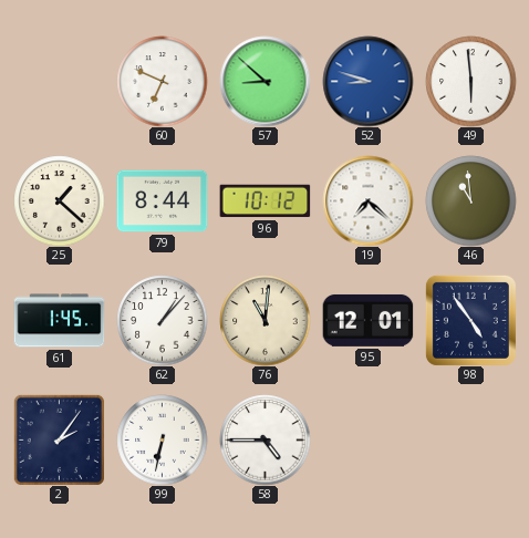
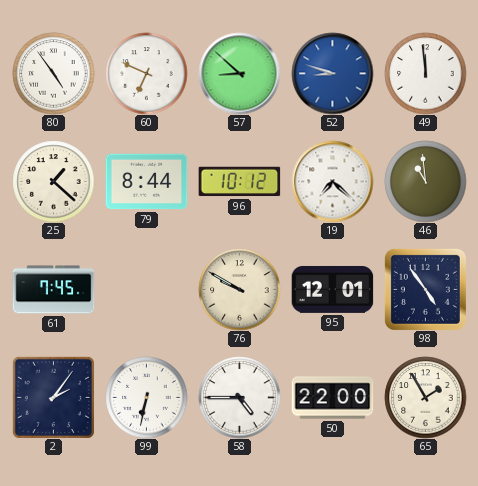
80: none -> 4:54
49: 5:59 -> 11:59
61: 1:45 -> 7:45
62: 1:07 -> none
76: 11:01 -> 9:50
50: none -> 22:00
65: none -> 1:55
